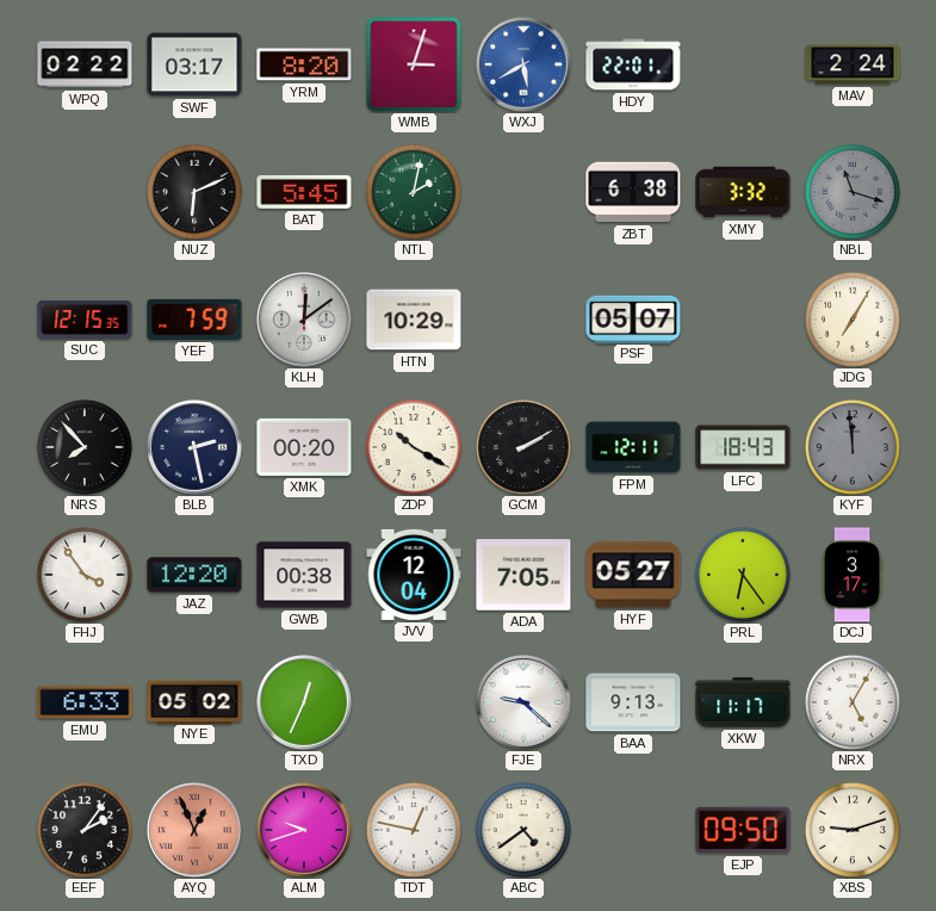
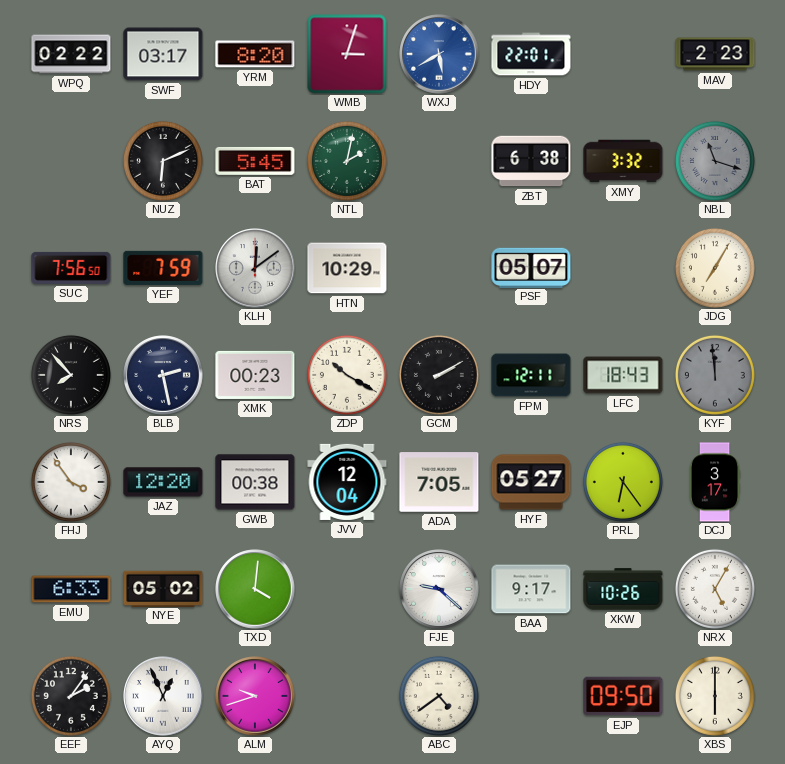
MAV: 2:24 -> 2:23
SUC: 12:15 -> 7:56
XMK: 00:20 -> 00:23
TXD: 12:34 -> 4:01
BAA: 9:13 -> 9:17
XKW: 11:17 -> 10:26
AYQ dial: salmon -> white
TDT: 12:47 -> none
XBS: 9:12 -> 6:00
